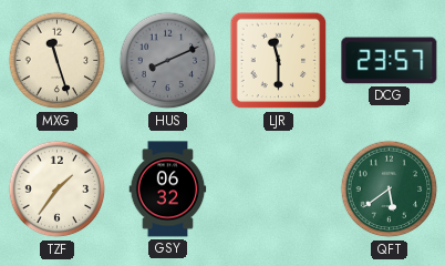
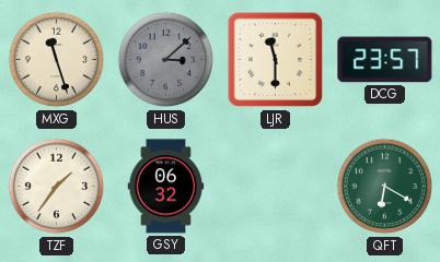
HUS: 8:11 -> 3:08
QFT: 5:39 -> 6:20
